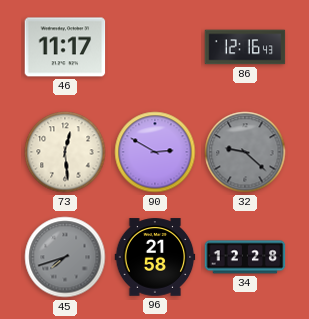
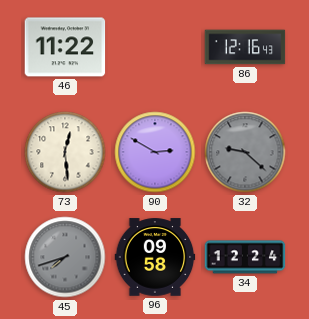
46: 11:17 -> 11:22
96: 21:58 -> 09:58
34: 12:28 -> 12:24
